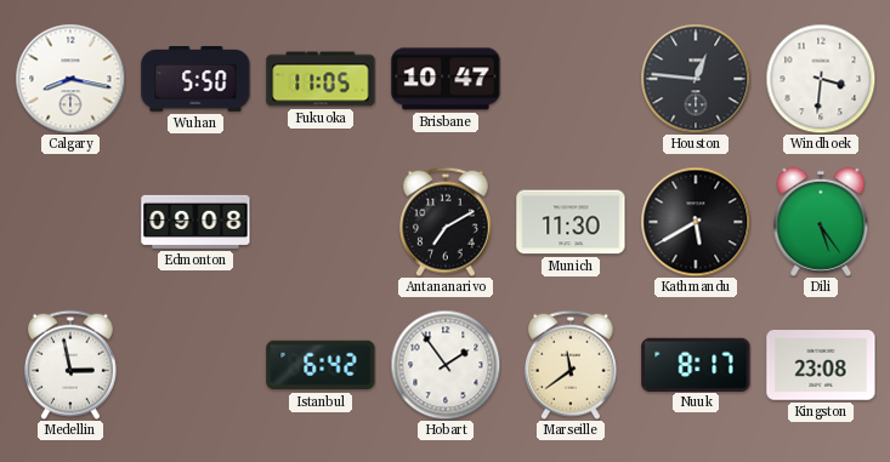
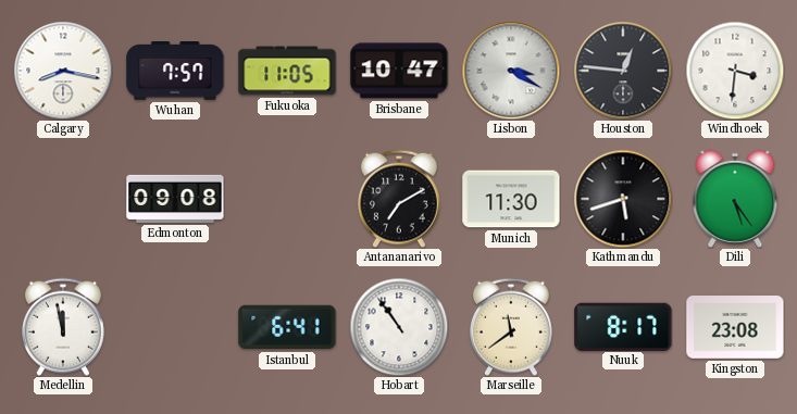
Wuhan: 5:50 -> 7:57
Lisbon: none -> 3:20
Kathmandu: 5:40 -> 5:42
Medellin: 2:58 -> 11:58
Istanbul: 6:42 -> 6:41
Hobart: 1:54 -> 10:54
